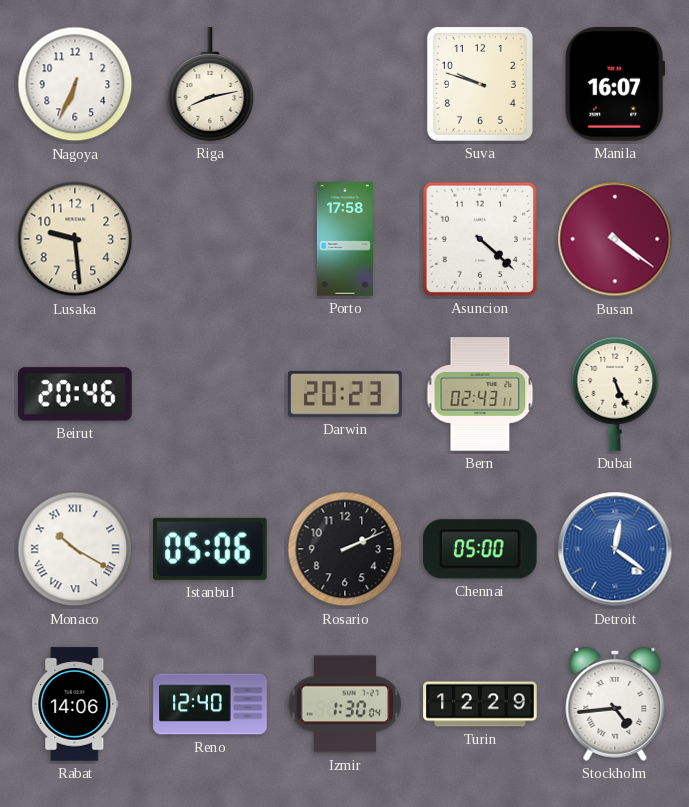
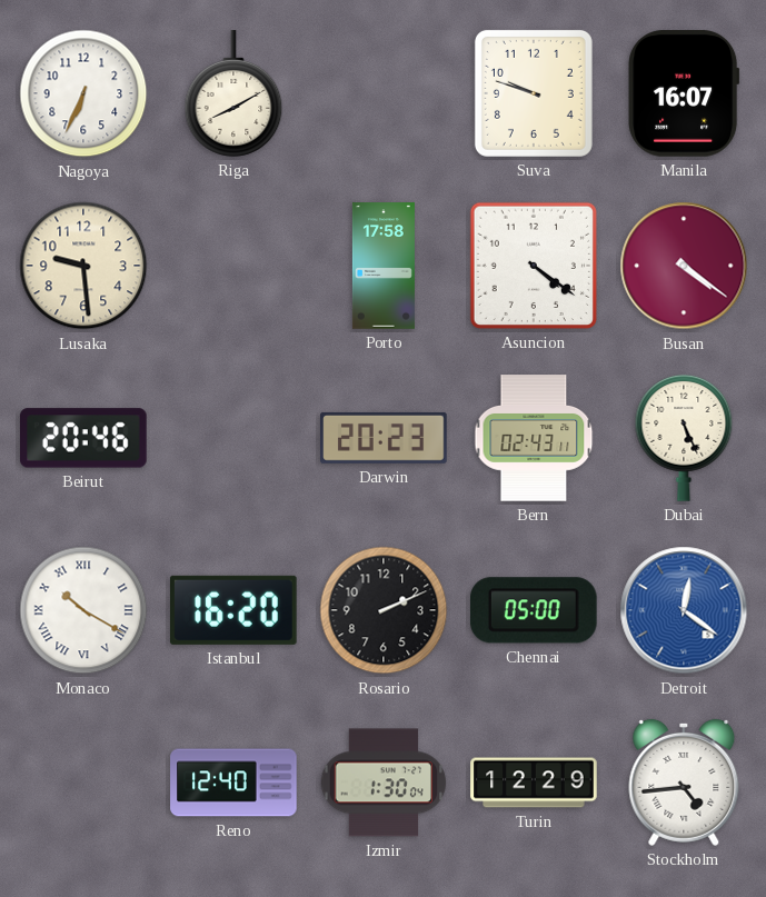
Riga: 8:13 -> 8:10
Asuncion: 4:22 -> 4:21
Istanbul: 05:06 -> 16:20
Rabat: 14:06 -> none
